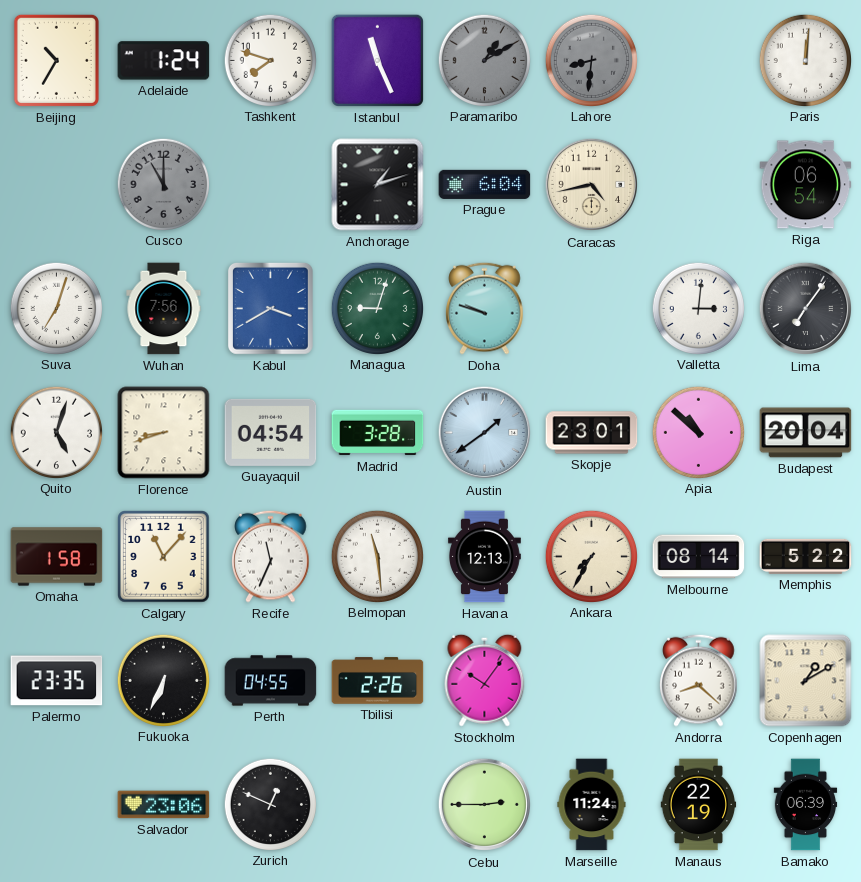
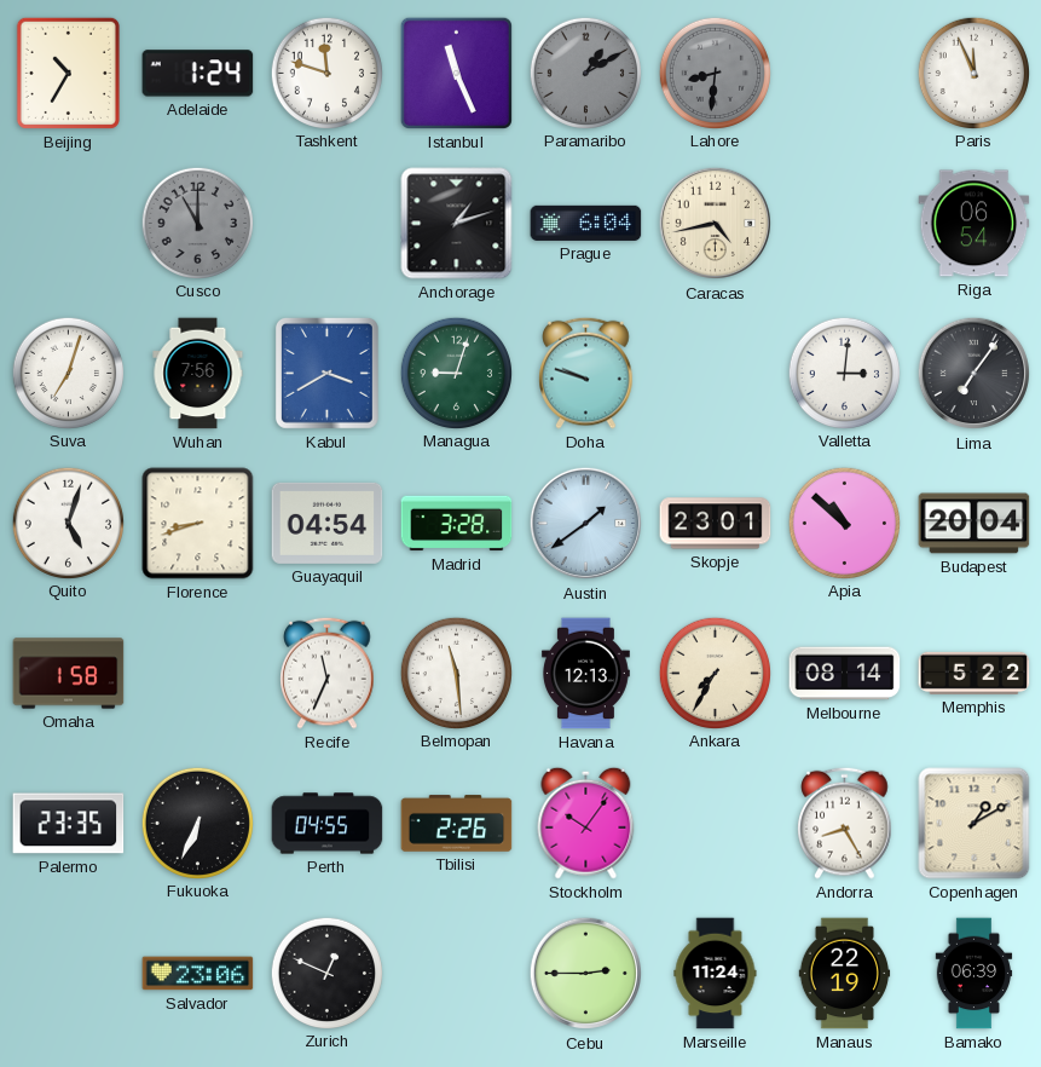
Tashkent: 7:48 -> 11:48
Paris: 12:01 -> 11:56
Calgary: 11:07 -> none
Andorra: 8:22 -> 8:25
